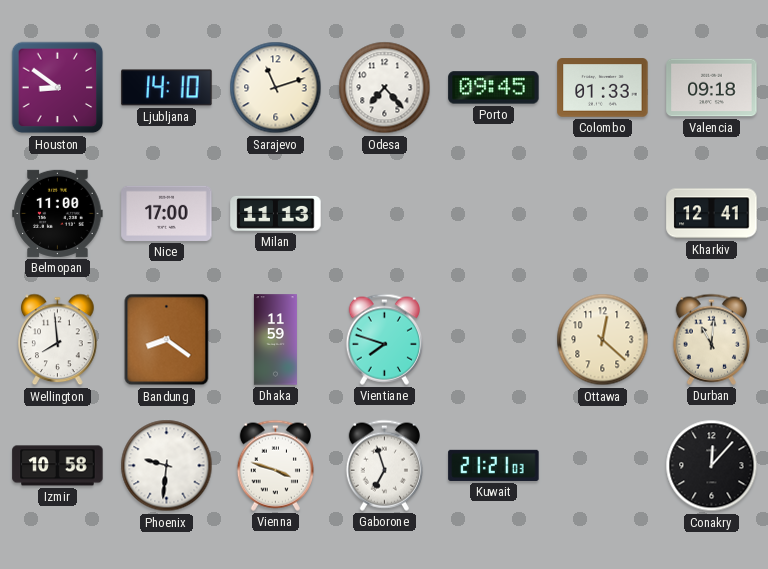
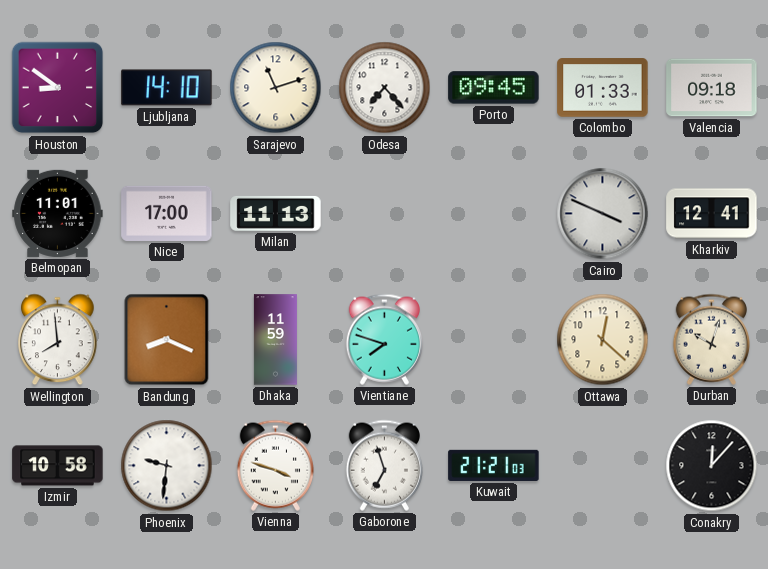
Belmopan: 11:00 -> 11:01
Cairo: none -> 3:49
Bandung: 8:21 -> 8:19
Durban: 11:01 -> 10:03
